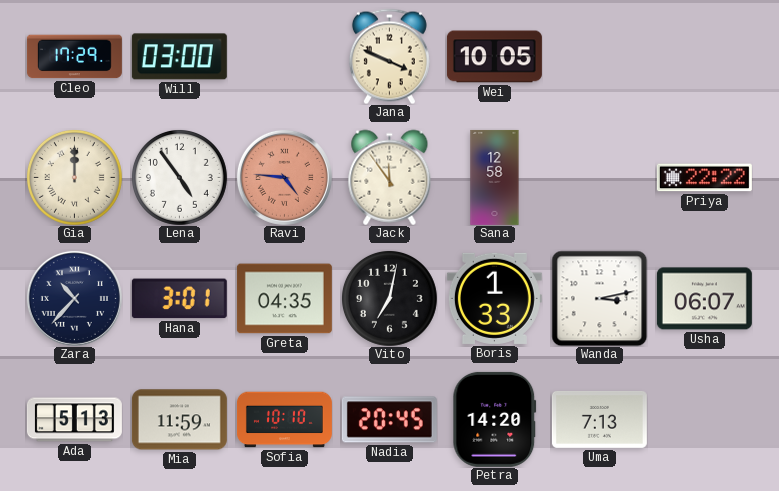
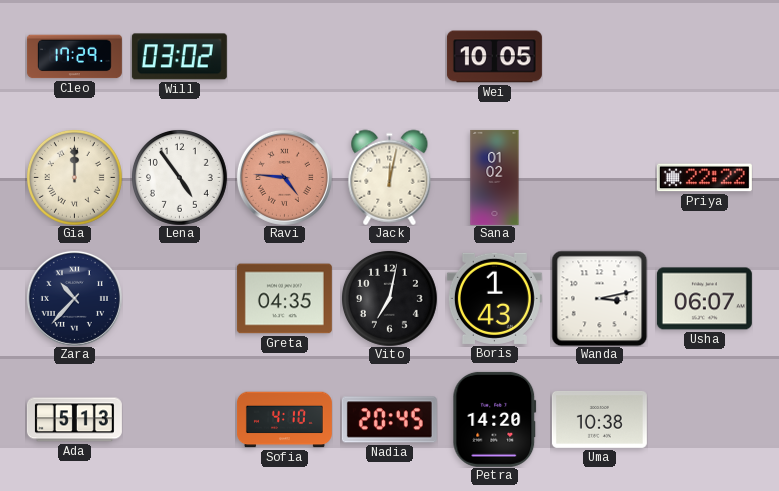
Will: 03:00 -> 03:02
Jana: 3:49 -> none
Jack: 11:54 -> 12:02
Sana: 12:58 -> 01:02
Hana: 3:01 -> none
Boris: 1:33 -> 1:43
Mia: 11:59 -> none
Sofia: 10:10 -> 4:10
Uma: 7:13 -> 10:38
